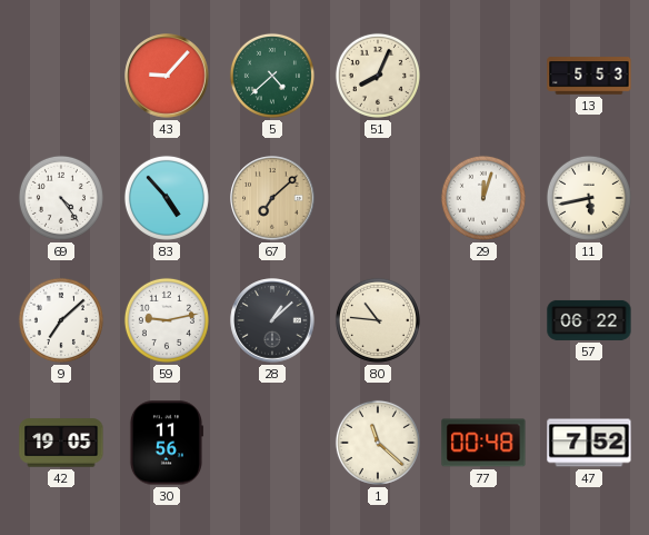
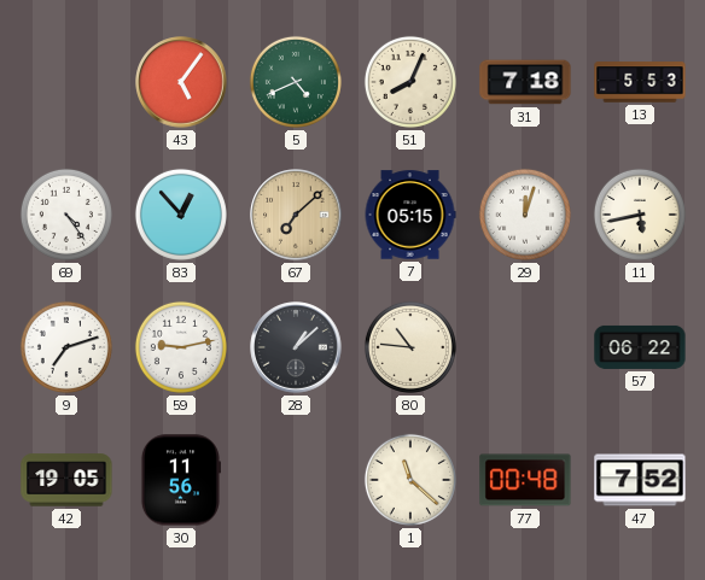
43: 9:07 -> 5:06
5: 4:38 -> 4:41
31: none -> 7:18
83: 4:53 -> 12:53
7: none -> 05:15
9: 7:08 -> 7:12
